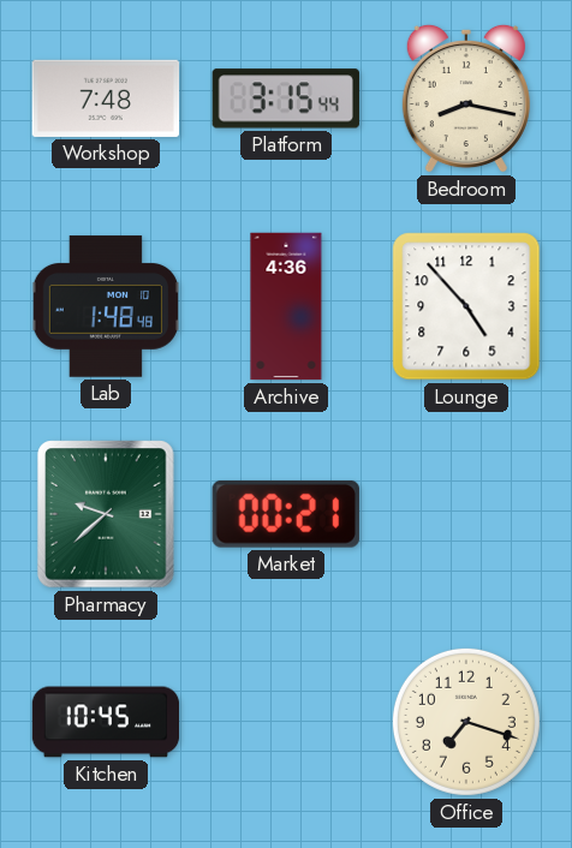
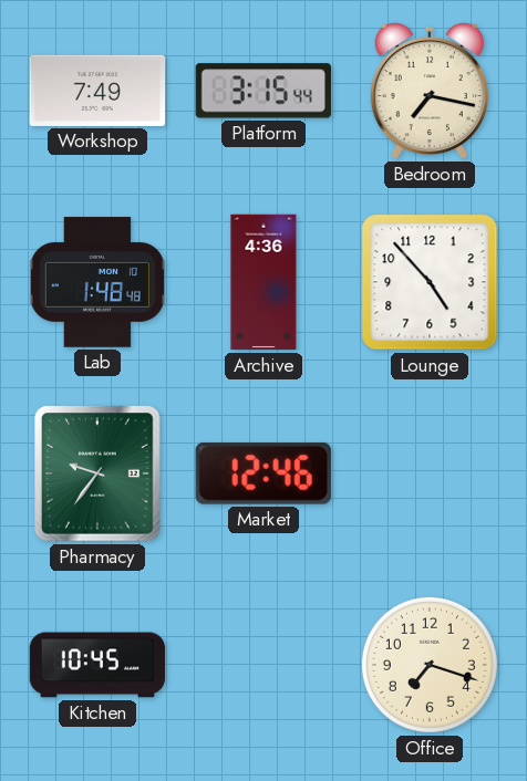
Workshop: 7:48 -> 7:49
Bedroom: 8:17 -> 7:17
Pharmacy: 9:38 -> 9:36
Market: 00:21 -> 12:46
